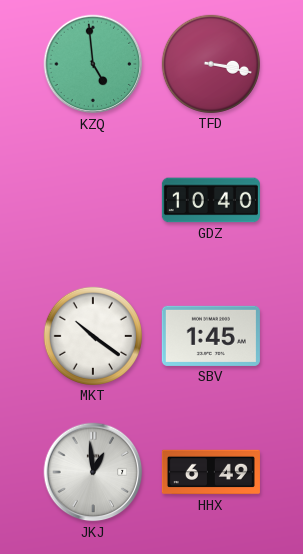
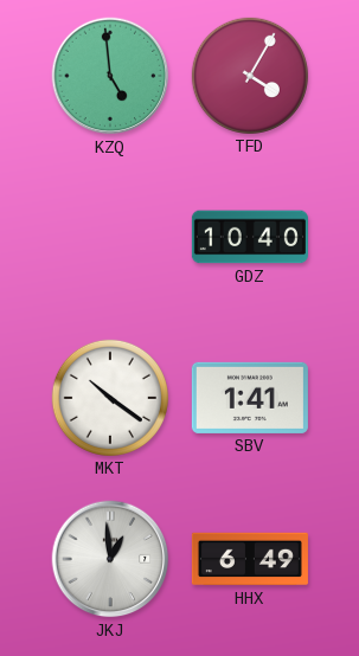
TFD: 3:17 -> 4:05
SBV: 1:45 -> 1:41
